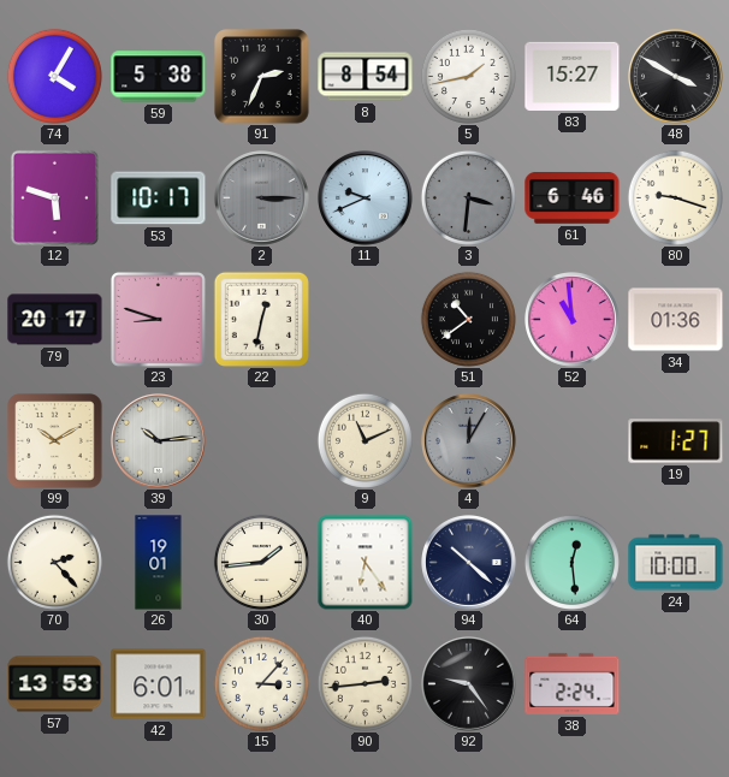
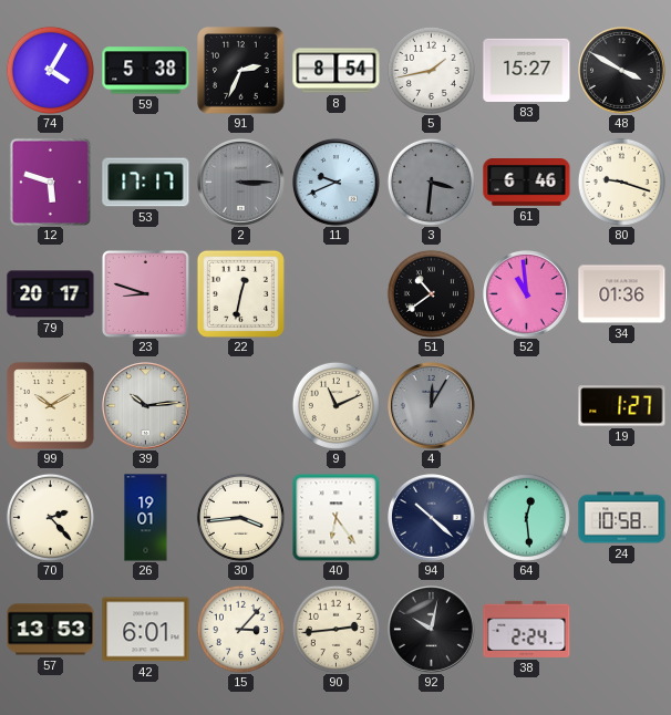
53: 10:17 -> 17:17
30: 1:44 -> 3:44
24: 10:00 -> 10:58
92: 9:24 -> 10:02
